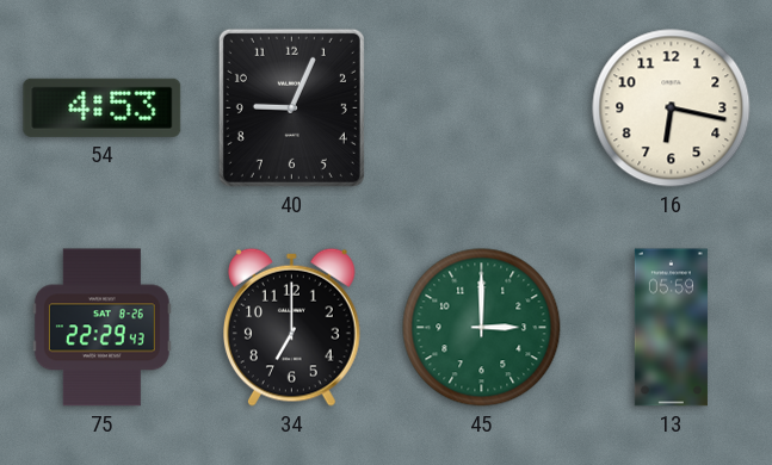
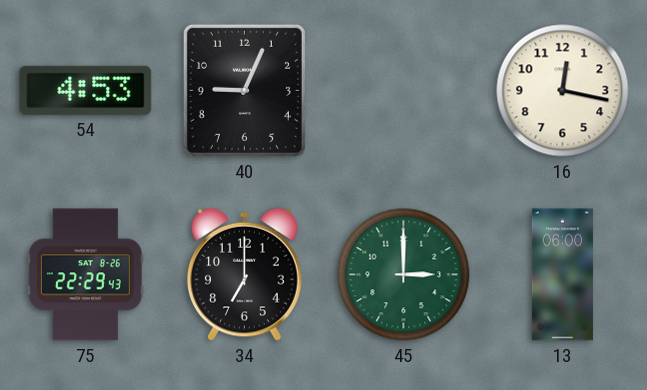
16: 6:17 -> 12:17
13: 05:59 -> 06:00
